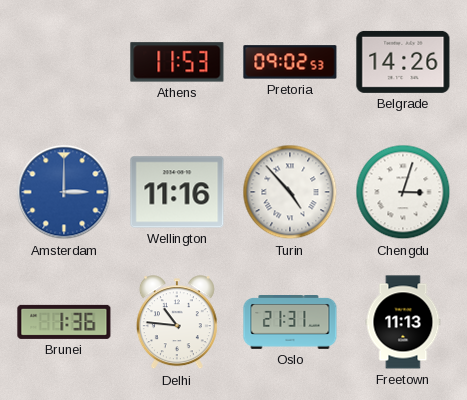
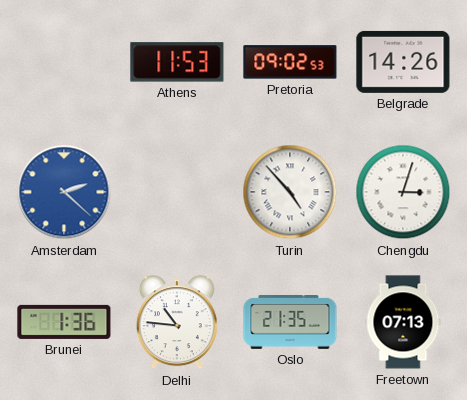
Amsterdam: 3:00 -> 2:22
Wellington: 11:16 -> none
Oslo: 21:31 -> 21:35
Freetown: 11:13 -> 07:13
